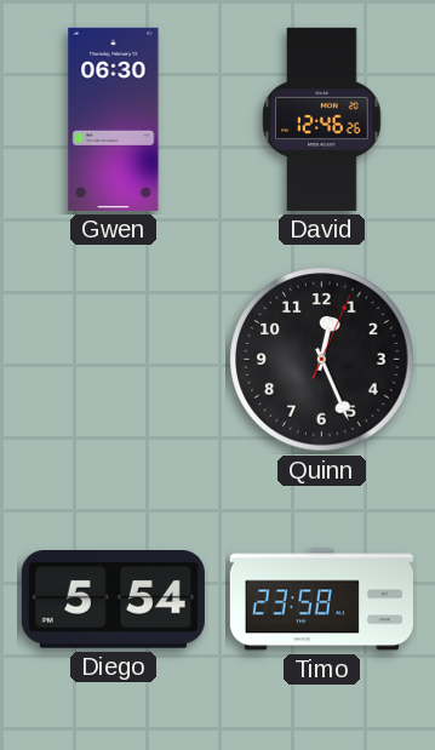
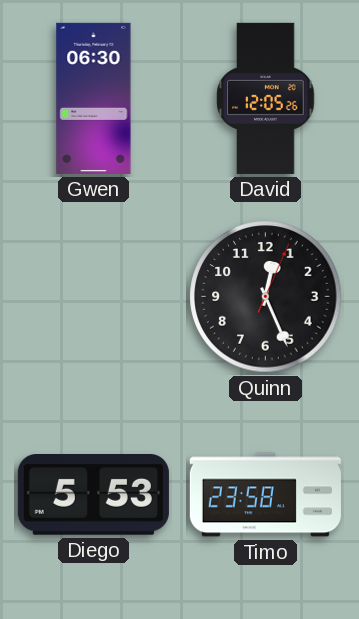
David: 12:46 -> 12:05
Diego: 5:54 -> 5:53
